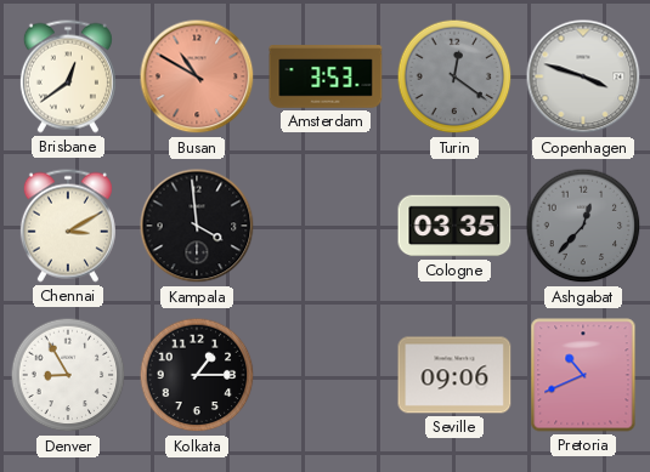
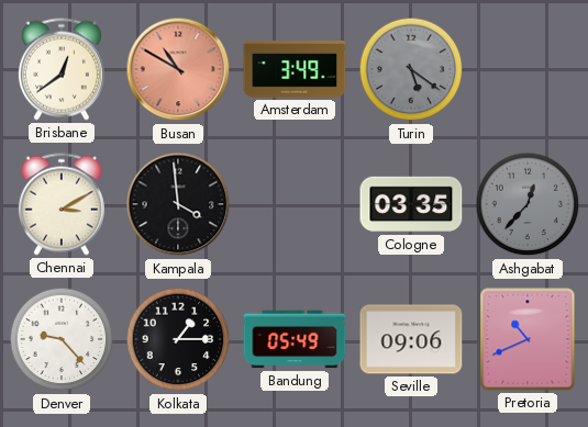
Amsterdam: 3:53 -> 3:49
Turin: 12:21 -> 5:21
Copenhagen: 3:48 -> none
Denver: 8:55 -> 9:23
Bandung: none -> 05:49
